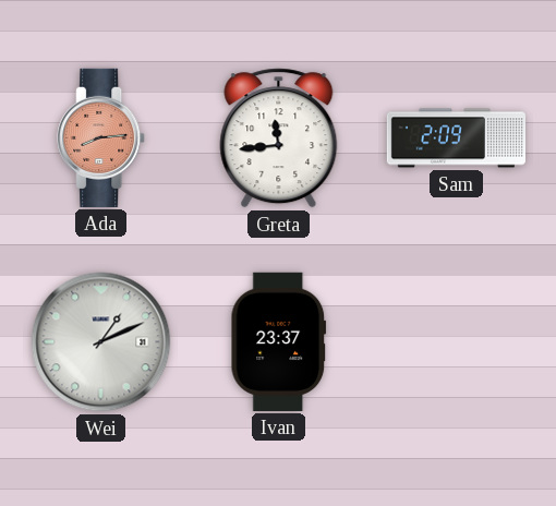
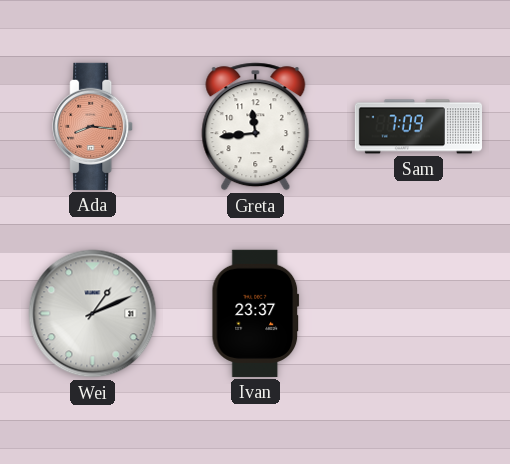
Ada: 8:14 -> 8:16
Sam: 2:09 -> 7:09
